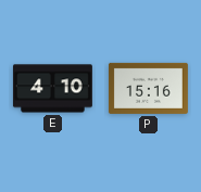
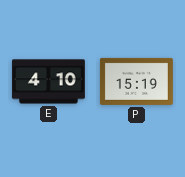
P: 15:16 -> 15:19
